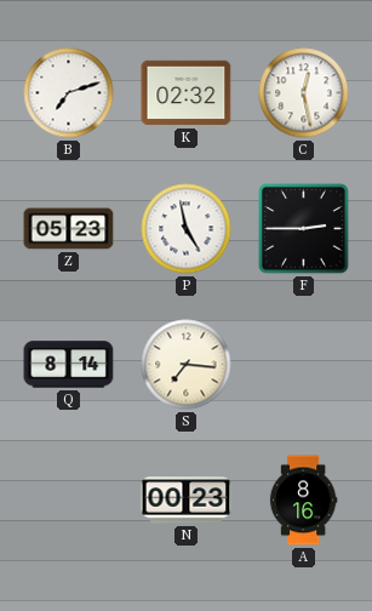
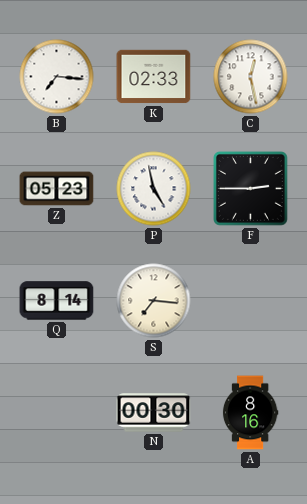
B: 7:12 -> 7:16
K: 02:32 -> 02:33
N: 00:23 -> 00:30
